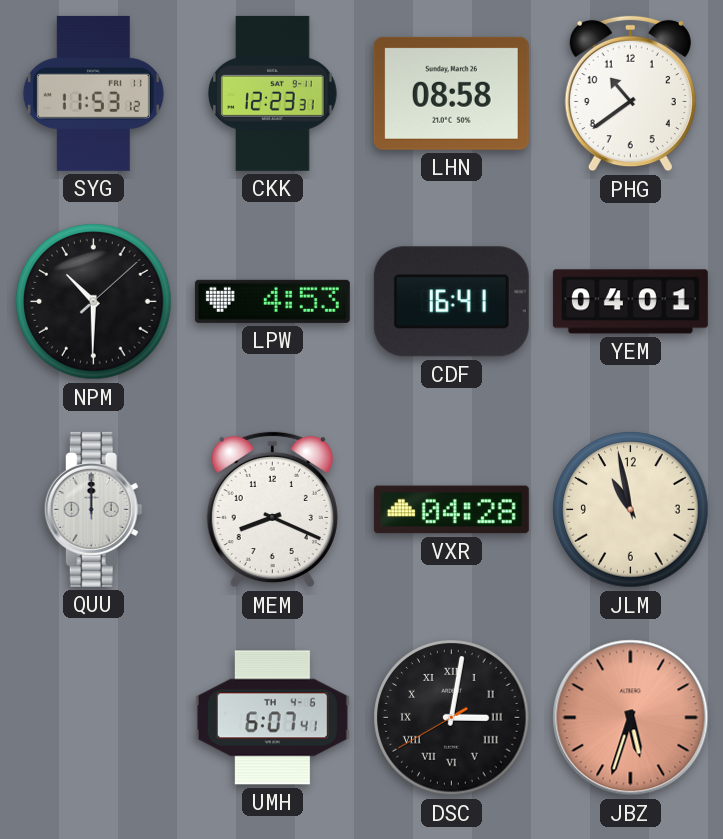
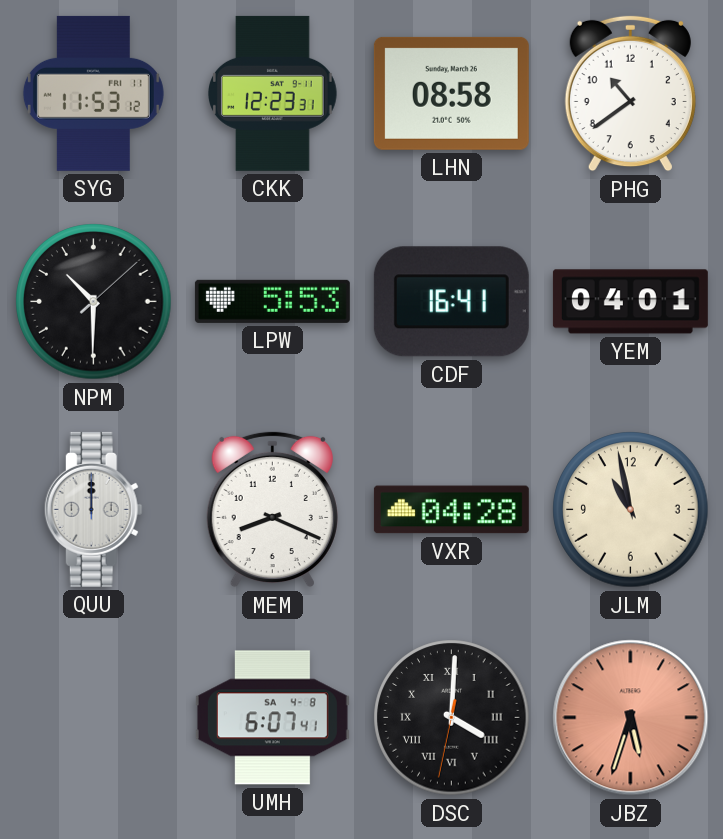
LPW: 4:53 -> 5:53
UMH date: TH 4-6 -> SA 4-8
DSC: 3:01 -> 4:00
